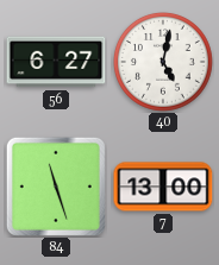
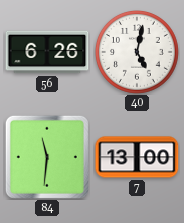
56: 6:27 -> 6:26
84: 11:27 -> 11:31
